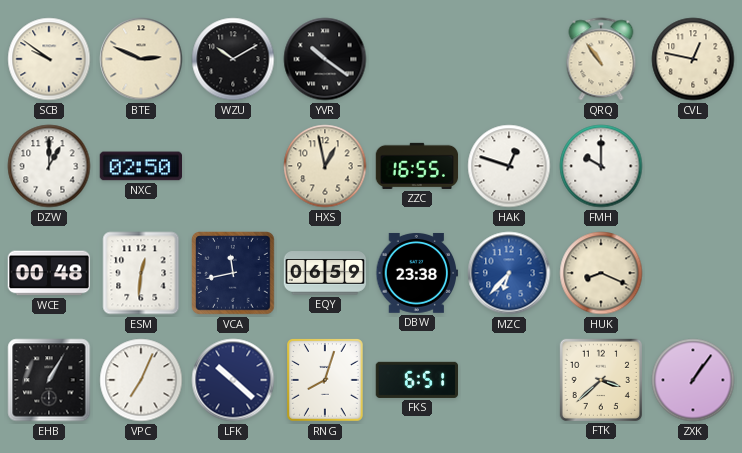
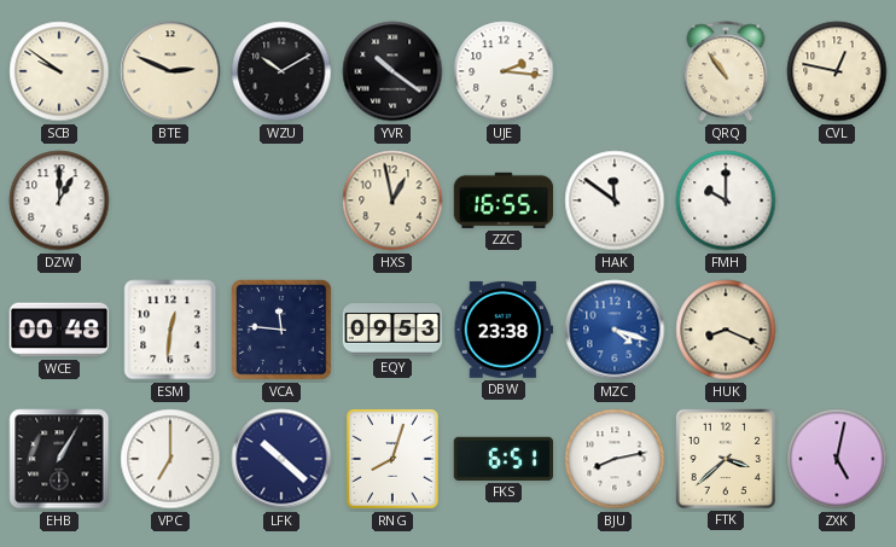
UJE: none -> 2:16
NXC: 02:50 -> none
HAK: 12:48 -> 11:51
VCA: 11:43 -> 11:46
EQY: 06:59 -> 09:53
MZC: 6:37 -> 4:18
VPC: 7:04 -> 7:00
BJU: none -> 8:13
ZXK: 1:06 -> 5:02
